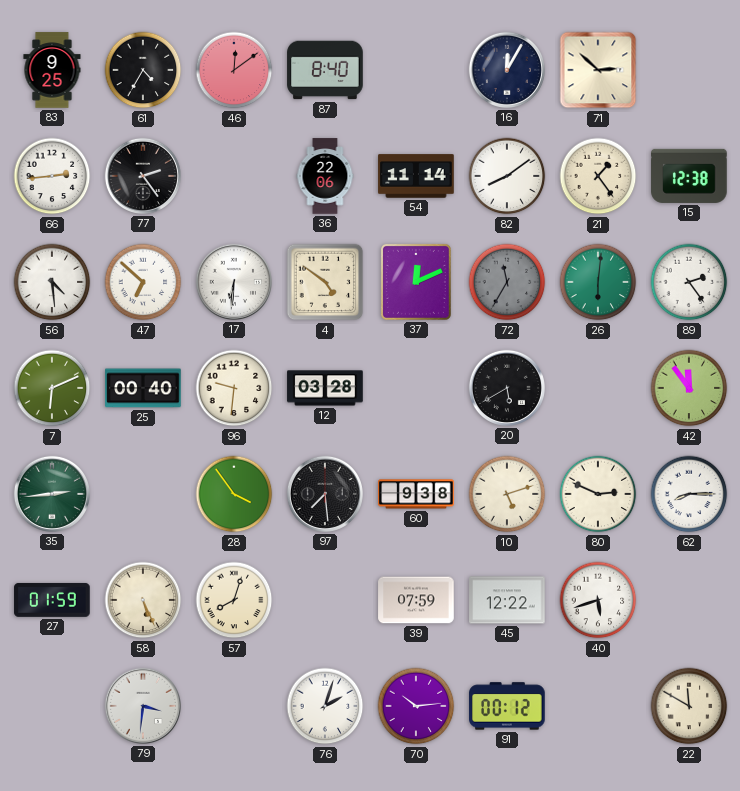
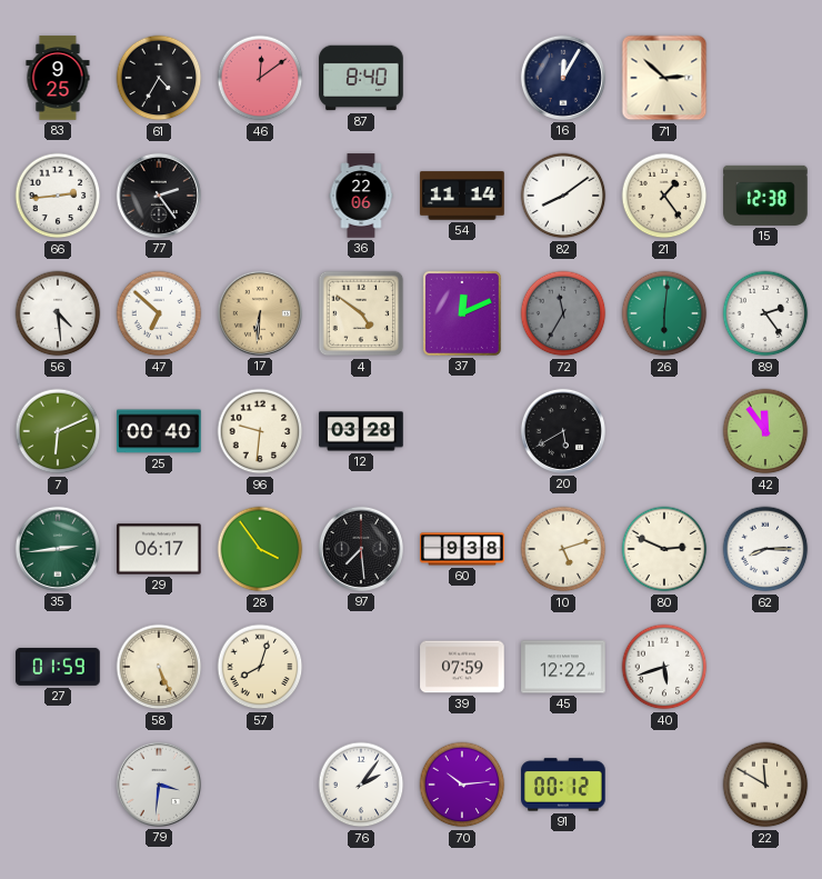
17 dial: white -> champagne
29: none -> 06:17
76: 2:03 -> 2:06
